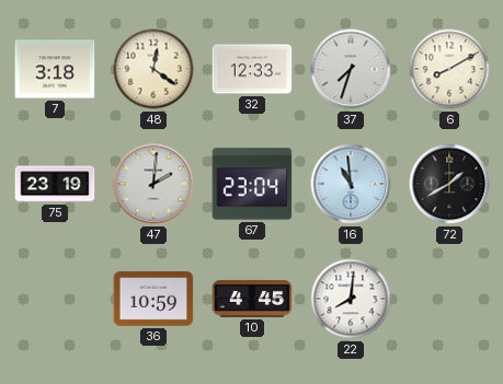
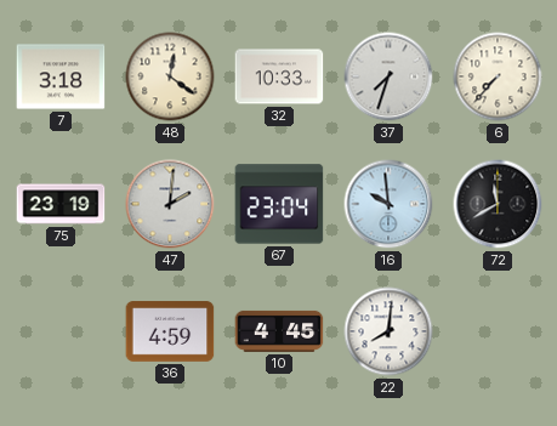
32: 12:33 -> 10:33
6: 8:10 -> 7:37
16: 10:59 -> 9:59
72: 1:40 -> 11:40
36: 10:59 -> 4:59
